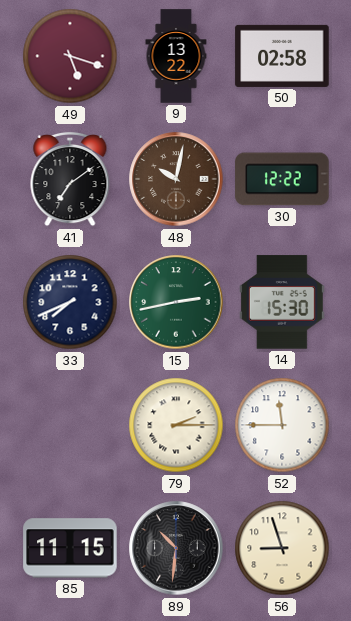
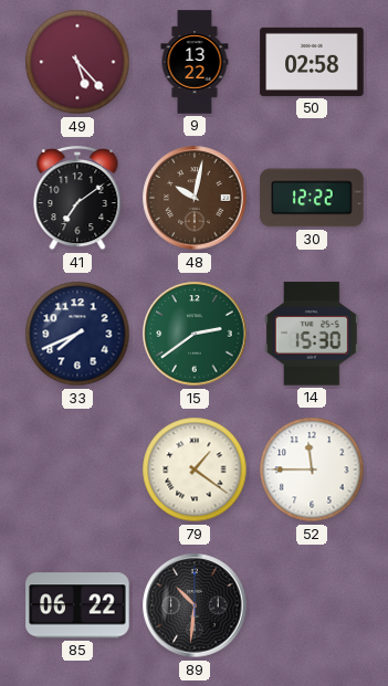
49: 5:18 -> 5:23
15: 2:43 -> 2:39
79: 2:15 -> 1:21
85: 11:15 -> 06:22
56: 8:57 -> none
